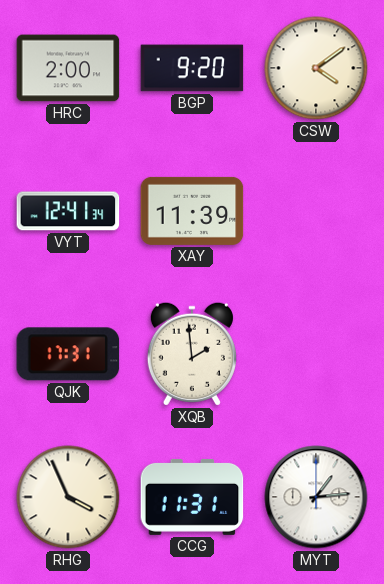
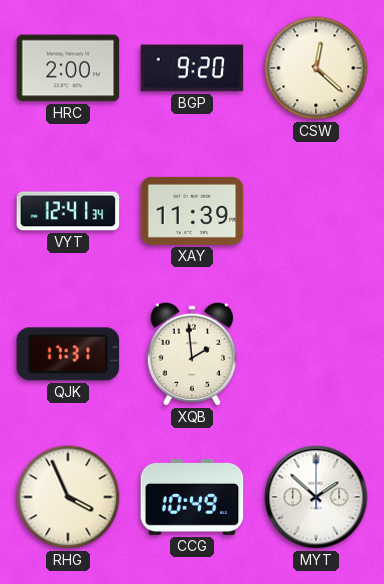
CSW: 4:09 -> 12:22
CCG: 11:31 -> 10:49
MYT: 1:14 -> 1:52
